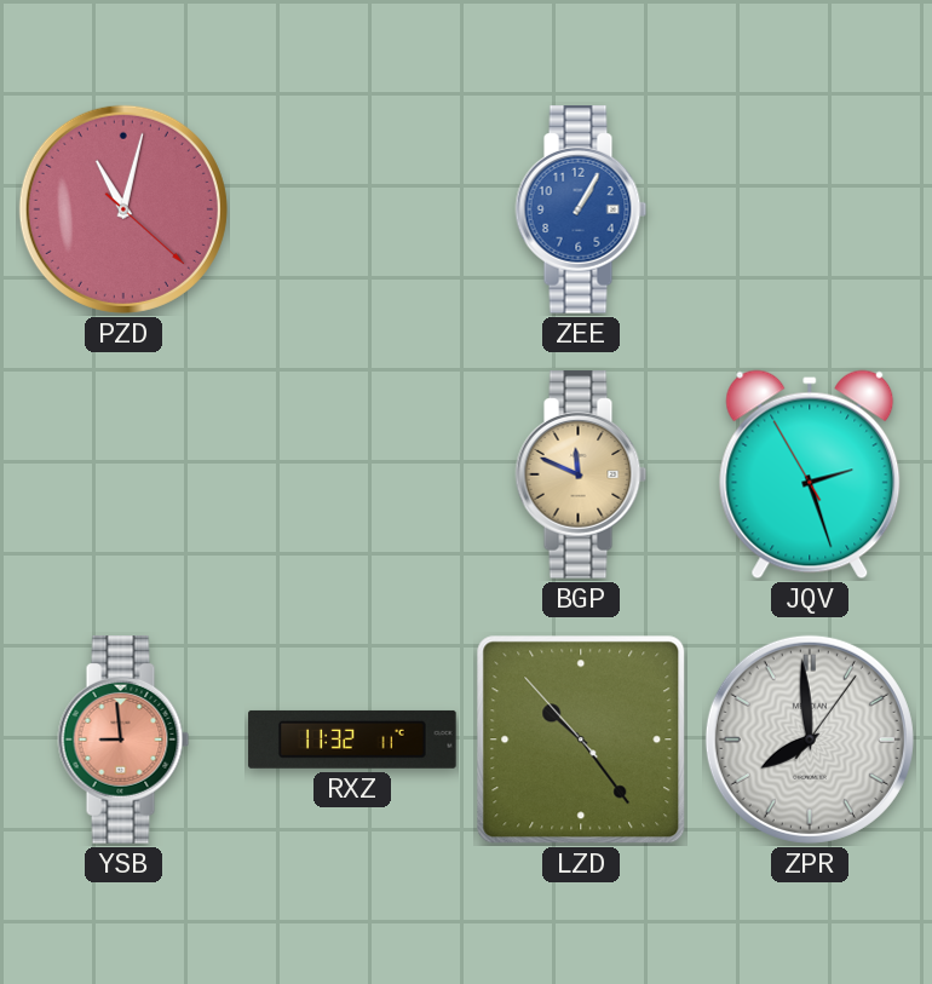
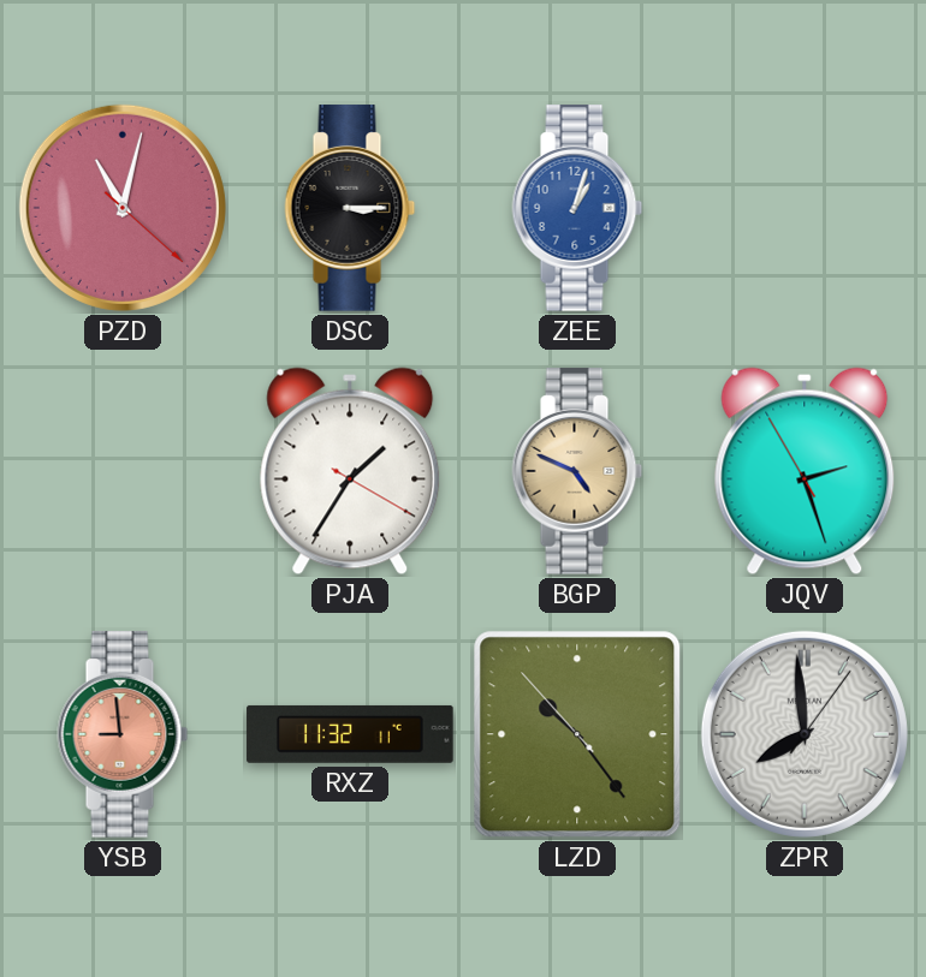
DSC: none -> 3:15
ZEE: 1:05 -> 1:03
PJA: none -> 1:35
BGP: 11:49 -> 4:49
